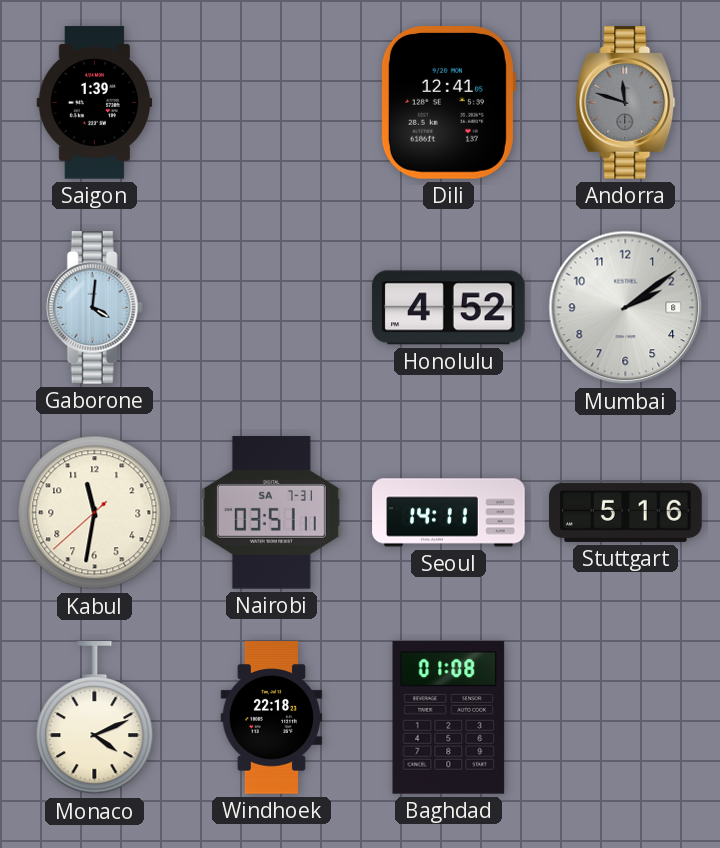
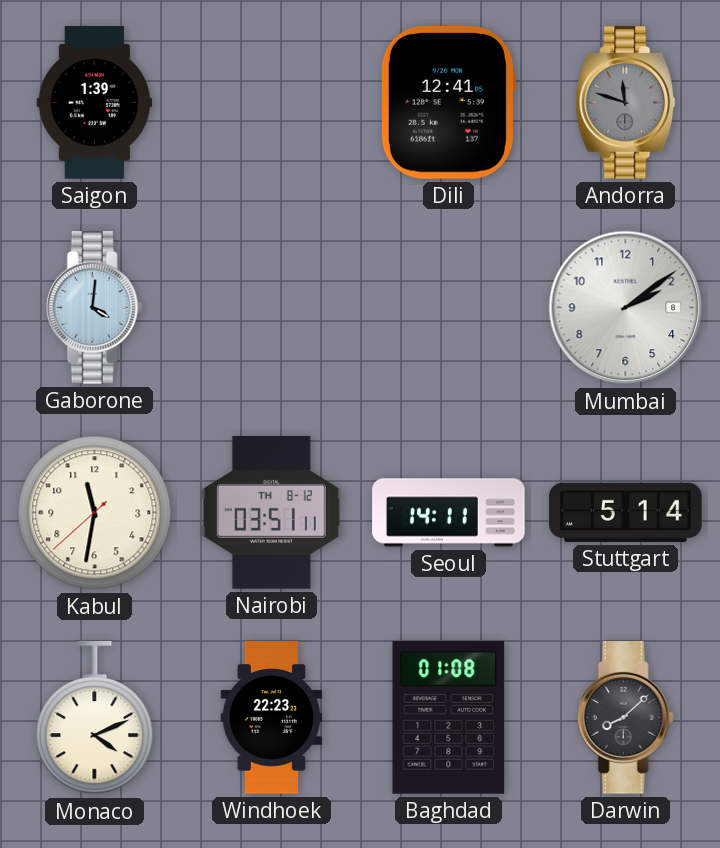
Honolulu: 4:52 -> none
Nairobi date: SA 7-31 -> TH 8-12
Stuttgart: 5:16 -> 5:14
Windhoek: 22:18 -> 22:23
Darwin: none -> 8:08
